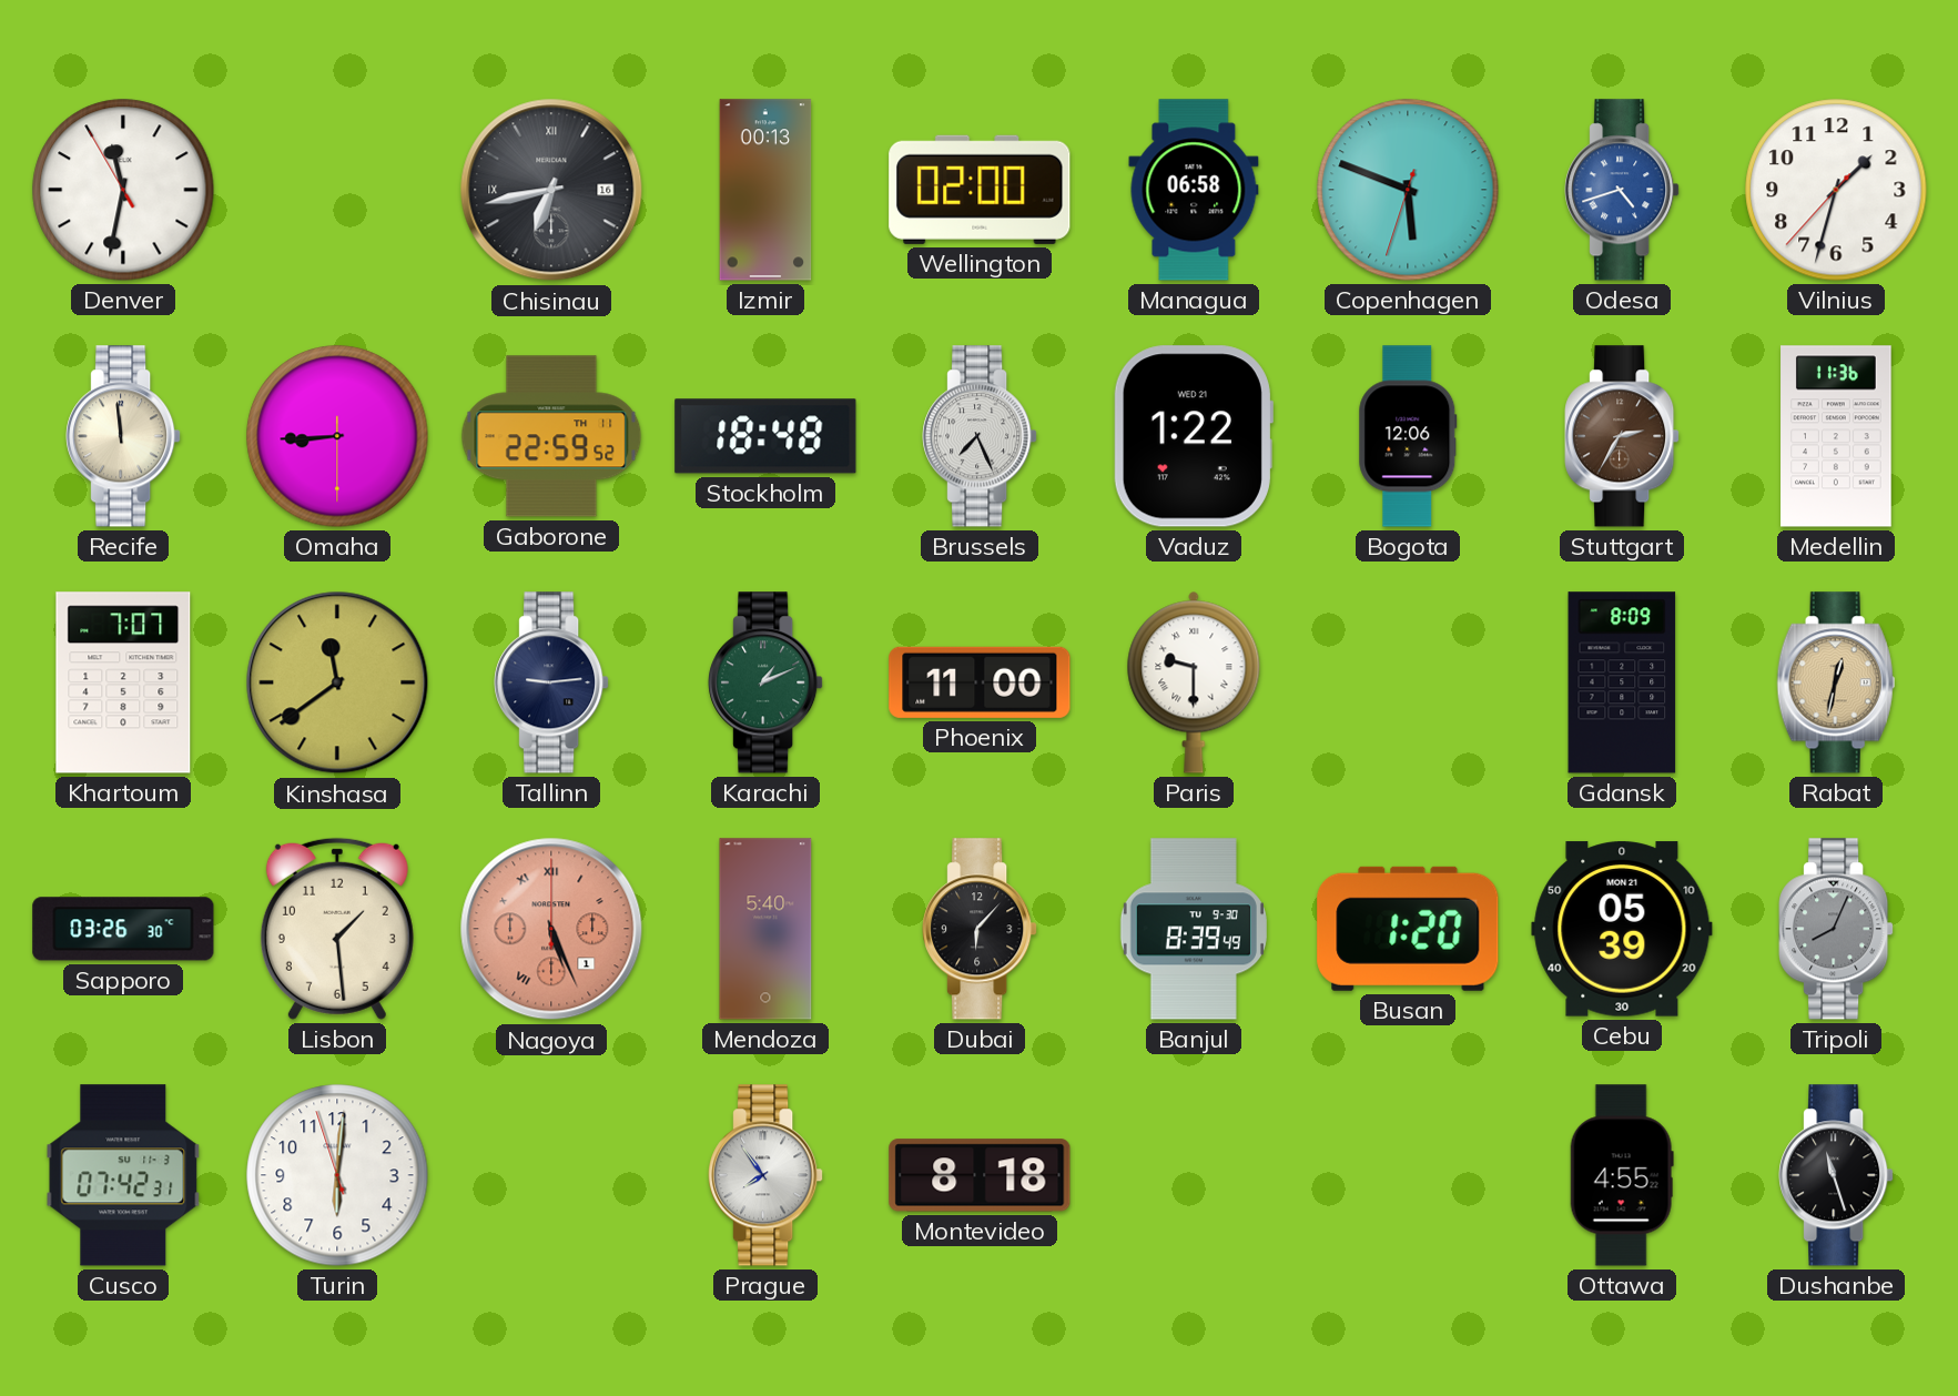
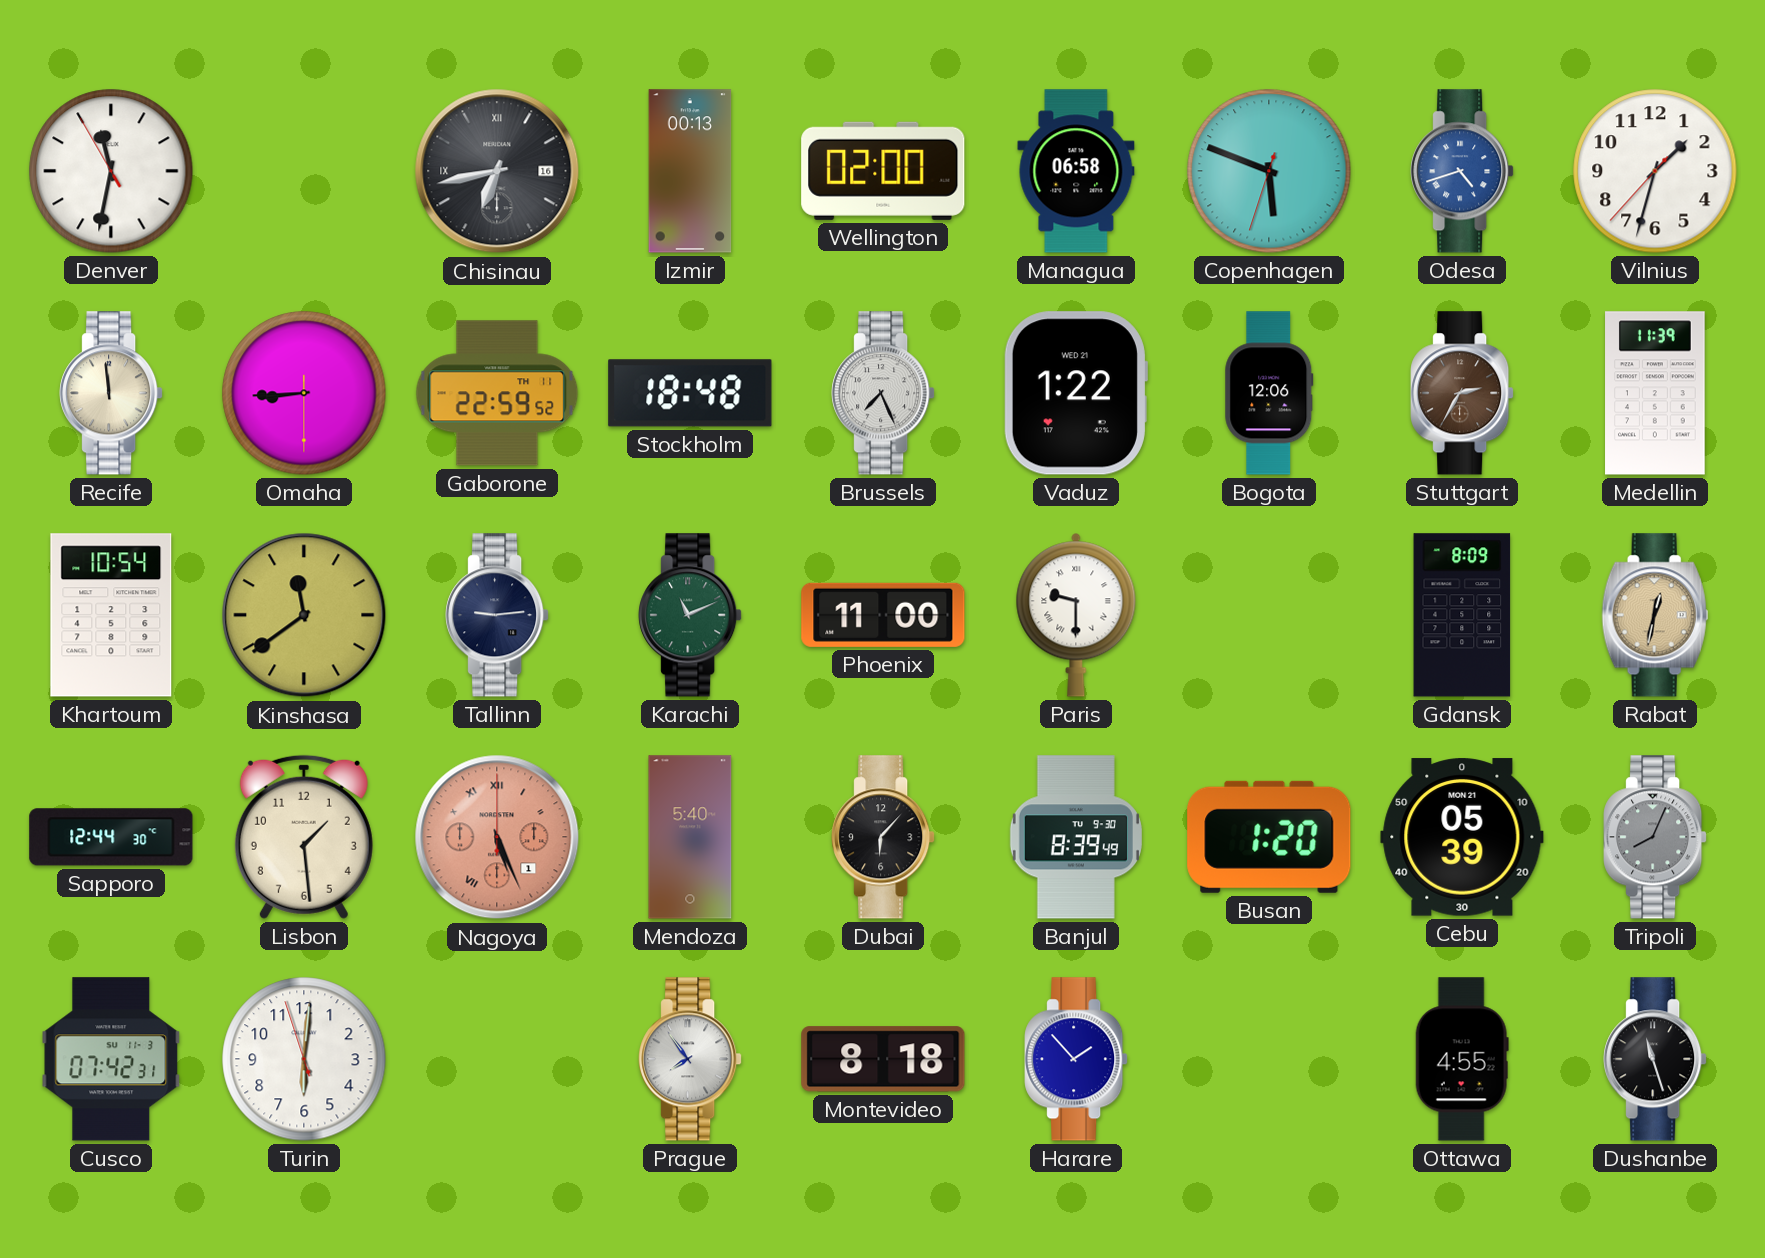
Medellin: 11:36 -> 11:39
Khartoum: 7:07 -> 10:54
Karachi: 1:11 -> 11:11
Sapporo: 03:26 -> 12:44
Harare: none -> 1:53
